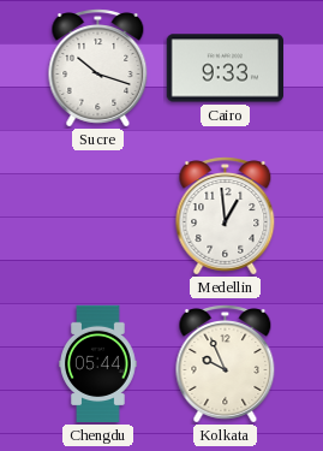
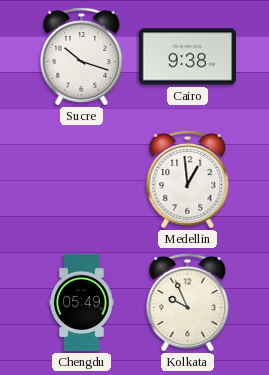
Cairo: 9:33 -> 9:38
Chengdu: 05:44 -> 05:49
